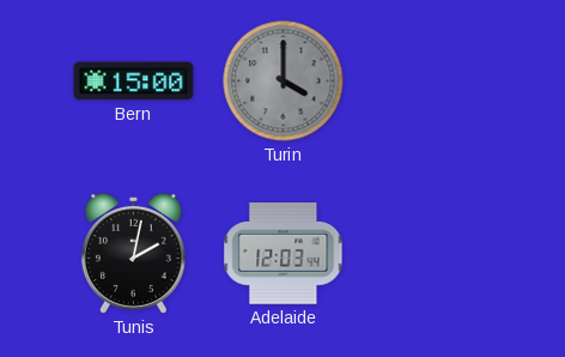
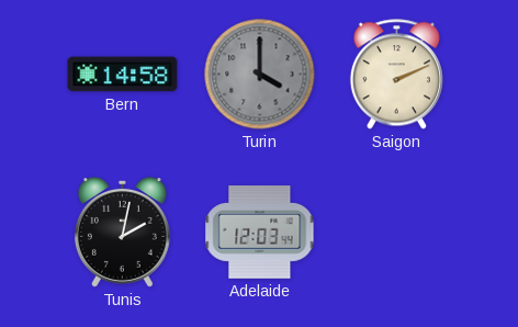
Bern: 15:00 -> 14:58
Saigon: none -> 2:11
